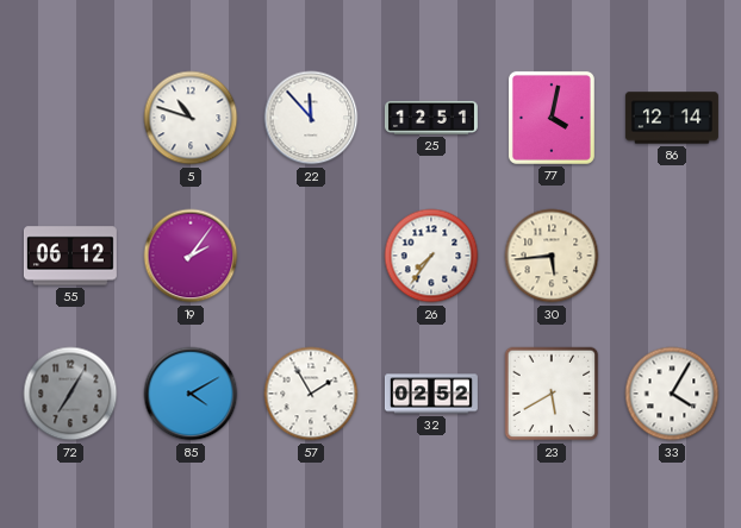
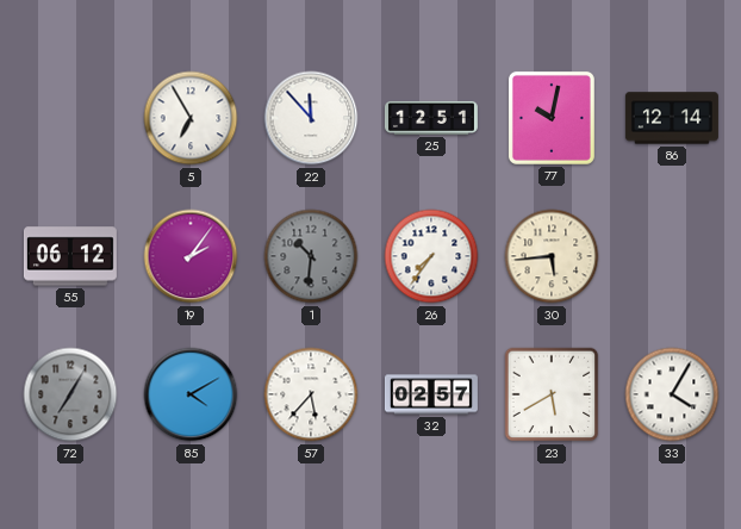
5: 10:48 -> 6:55
77: 4:02 -> 10:02
1: none -> 10:31
57: 1:55 -> 5:37
32: 02:52 -> 02:57
